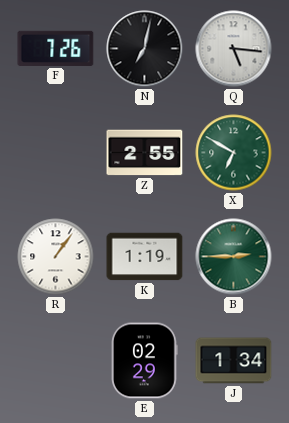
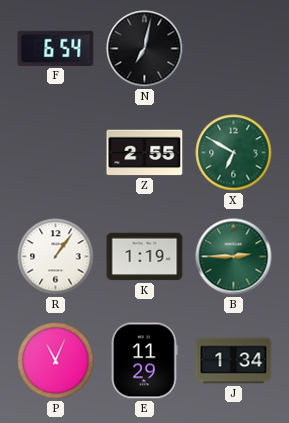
F: 7:26 -> 6:54
Q: 5:16 -> none
P: none -> 11:04
E: 02:29 -> 11:29
